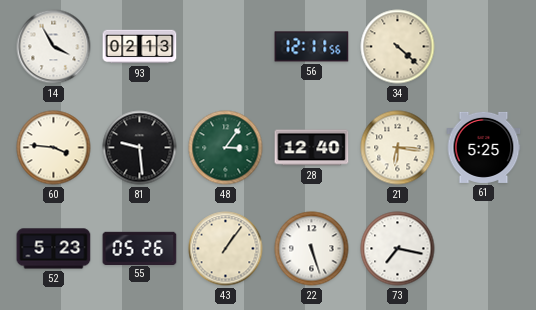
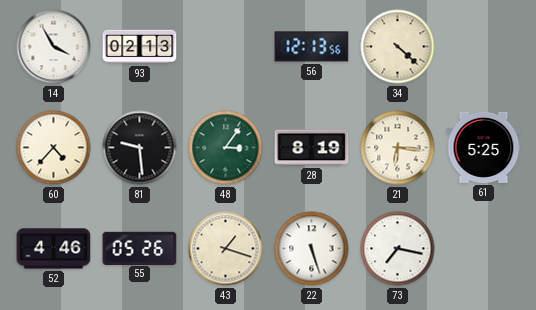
56: 12:11 -> 12:13
60: 3:46 -> 4:37
28: 12:40 -> 8:19
52: 5:23 -> 4:46
43: 1:06 -> 1:18
